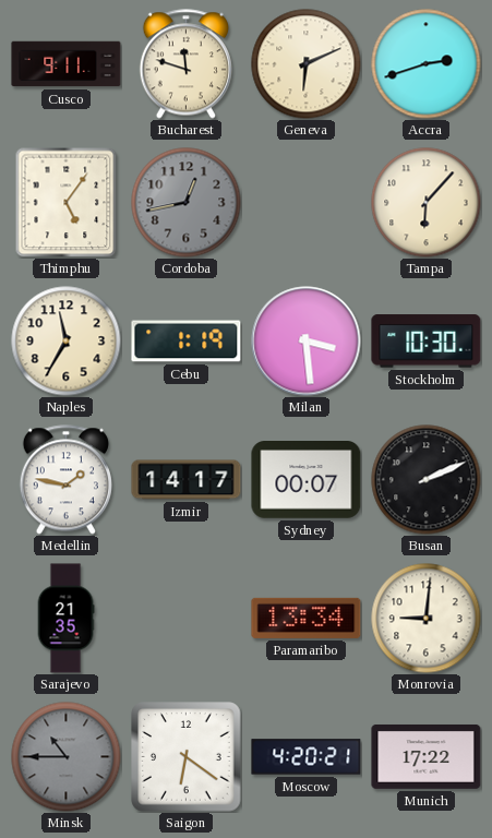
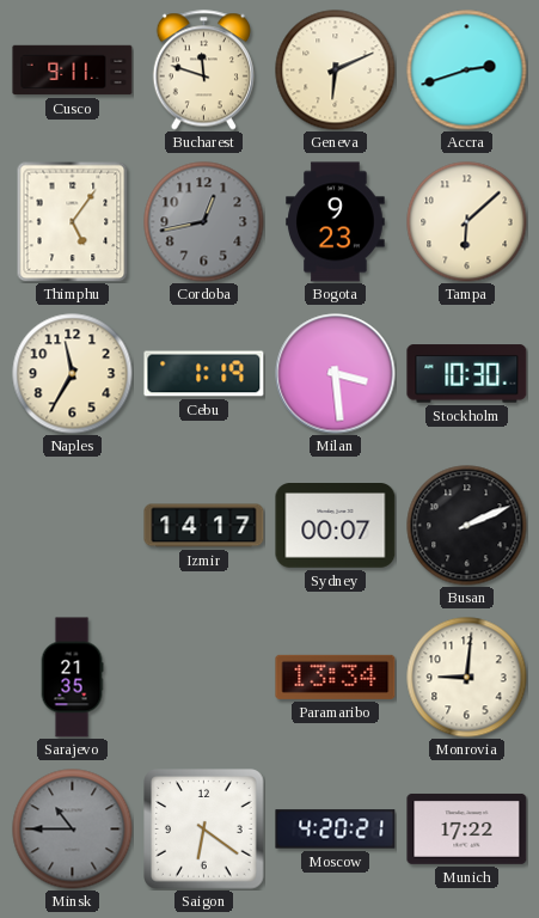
Bogota: none -> 9:23
Tampa: 6:07 -> 6:08
Medellin: 1:47 -> none
